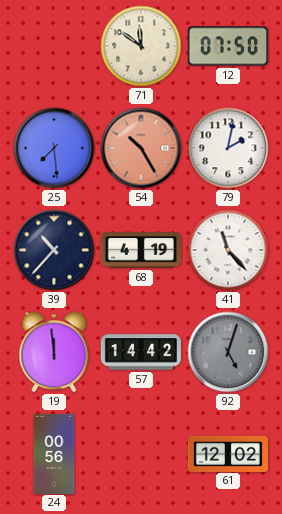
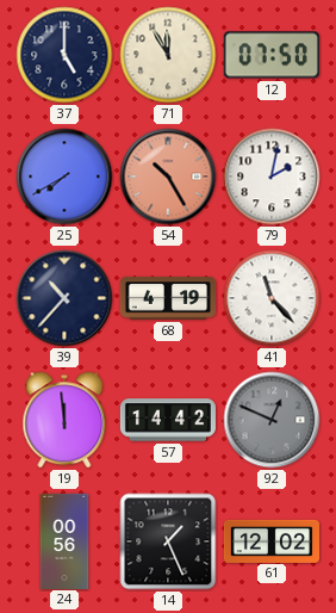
37: none -> 5:00
71: 11:51 -> 11:55
25: 7:29 -> 7:40
92: 5:03 -> 12:49
14: none -> 1:26
